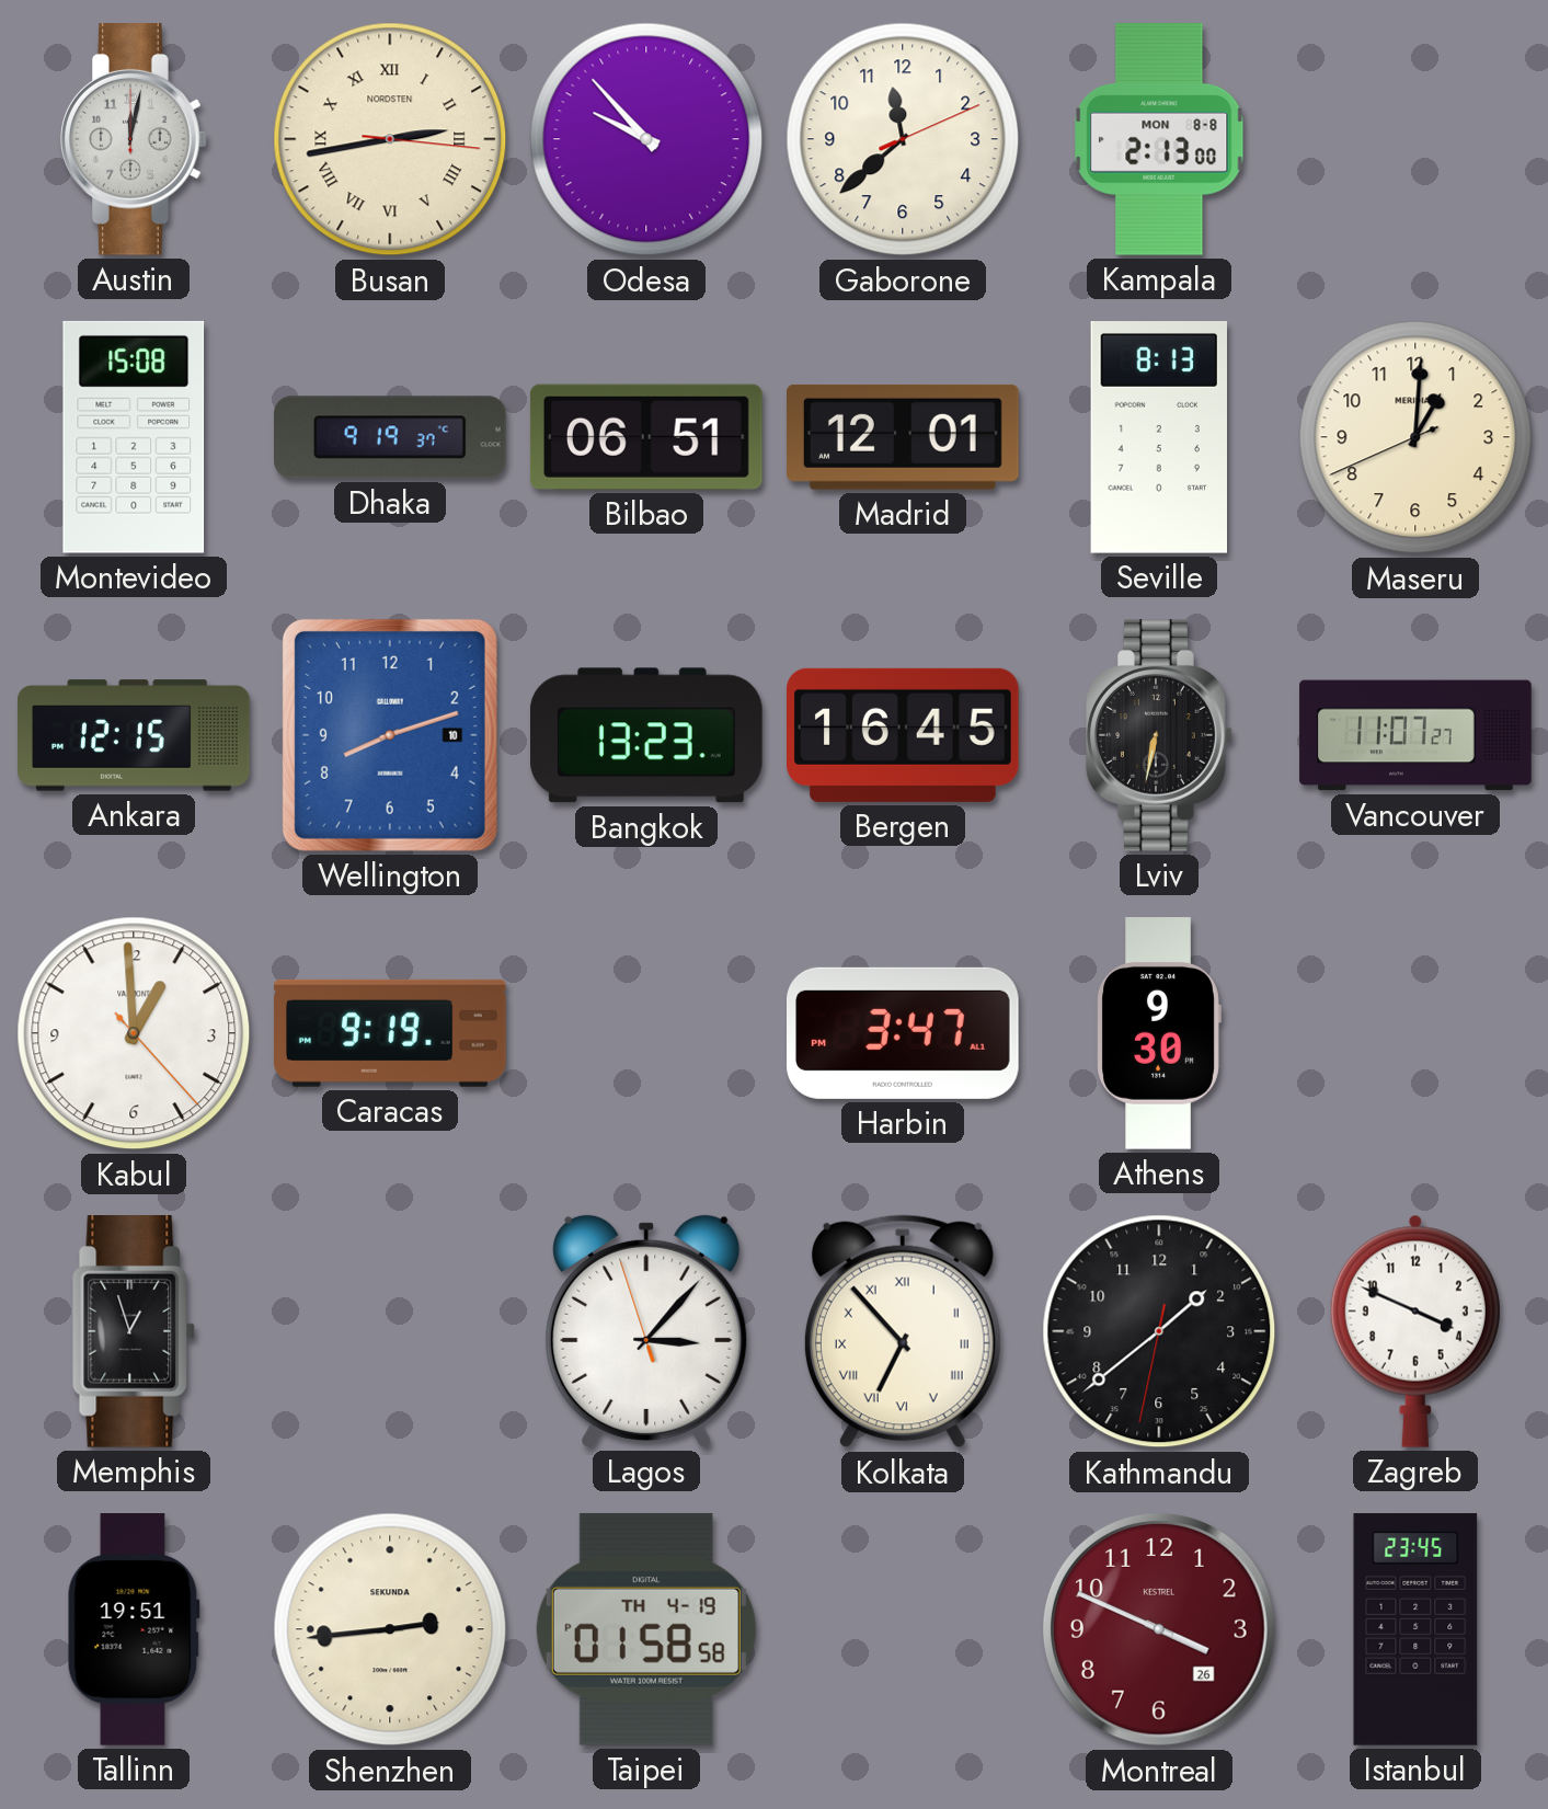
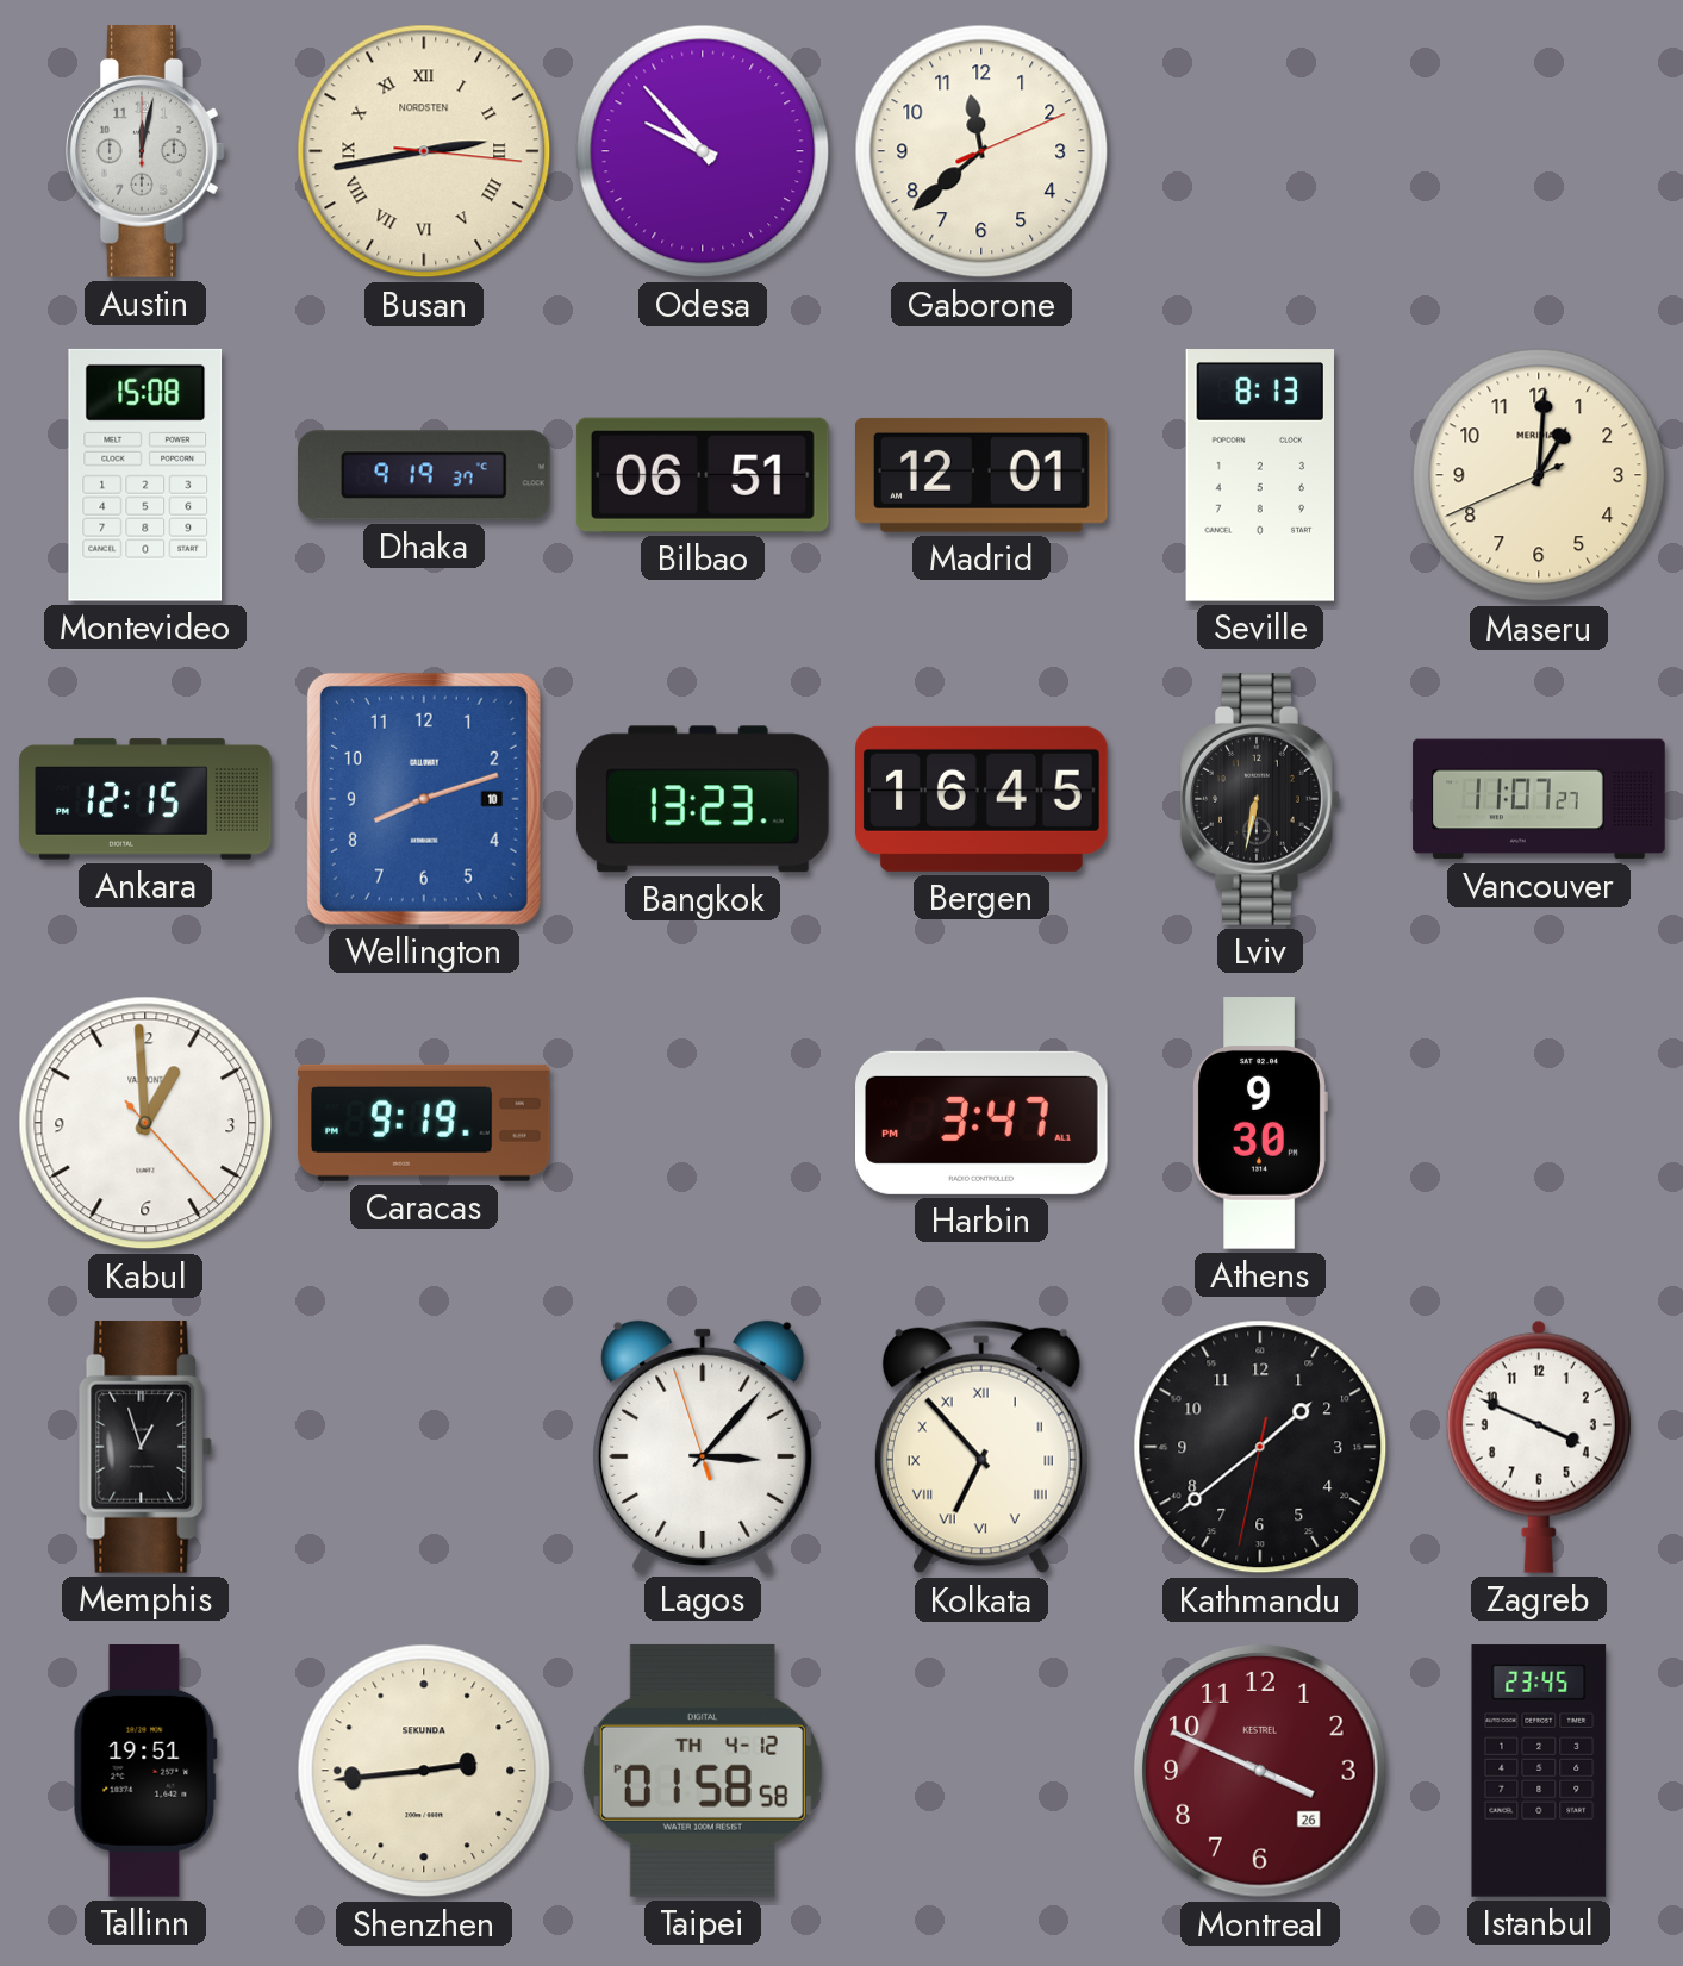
Kampala: 2:13 -> none
Taipei date: TH 4-19 -> TH 4-12
